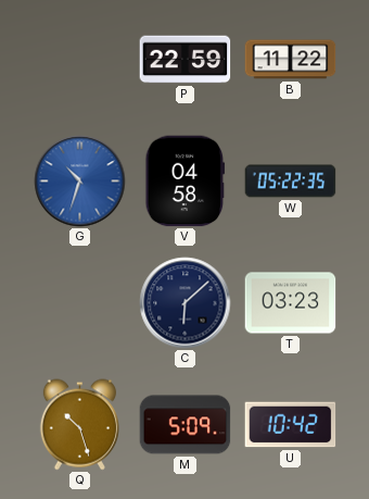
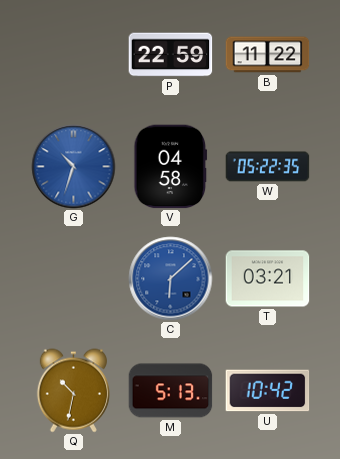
C dial: navy -> blue
T: 03:23 -> 03:21
Q: 10:27 -> 10:32
M: 5:09 -> 5:13
